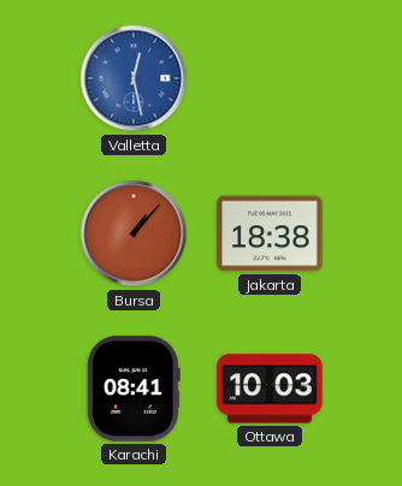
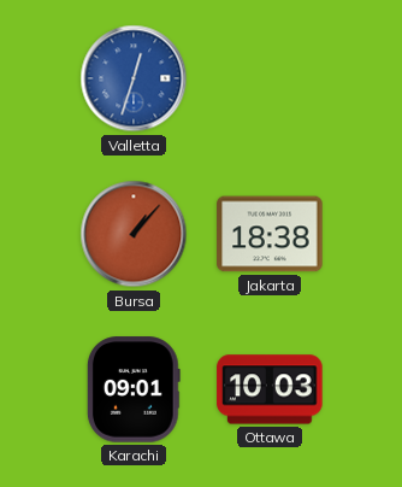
Valletta: 12:28 -> 12:33
Karachi: 08:41 -> 09:01
